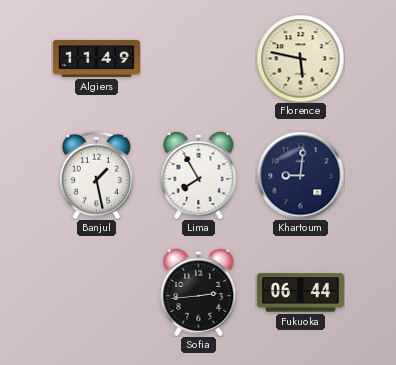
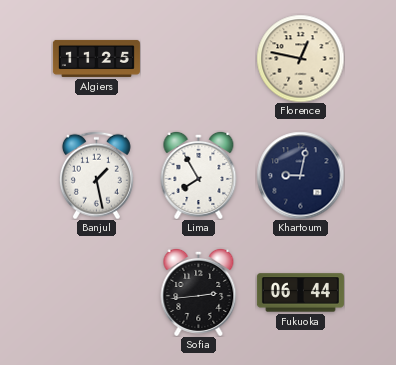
Algiers: 11:49 -> 11:25
Florence: 5:47 -> 12:47
Khartoum: 9:01 -> 9:02
